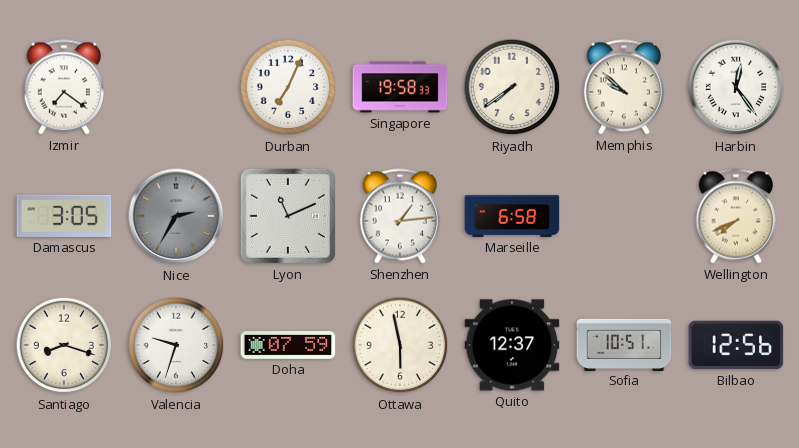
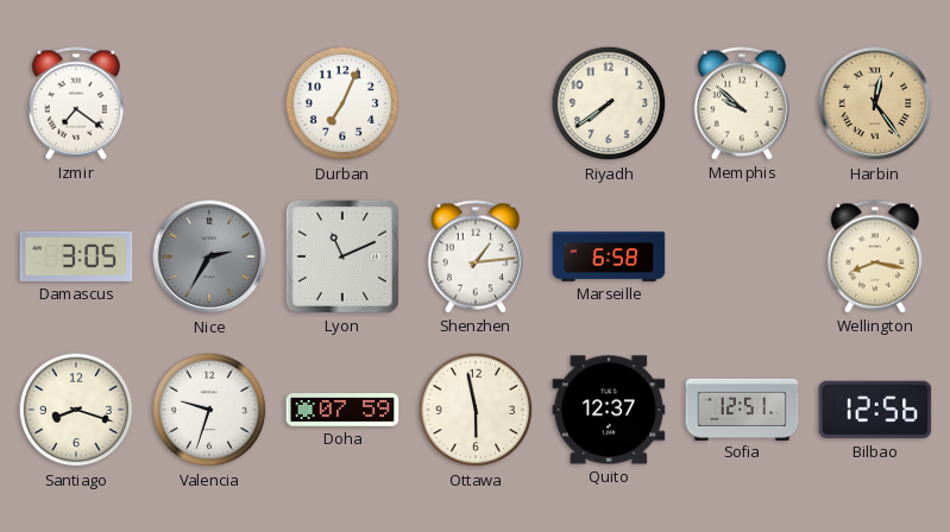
Singapore: 19:58 -> none
Harbin dial: white -> champagne
Wellington: 7:41 -> 8:17
Sofia: 10:51 -> 12:51
